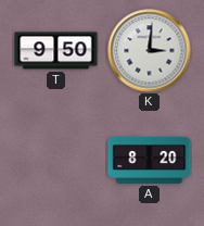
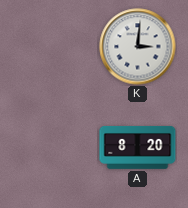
T: 9:50 -> none
